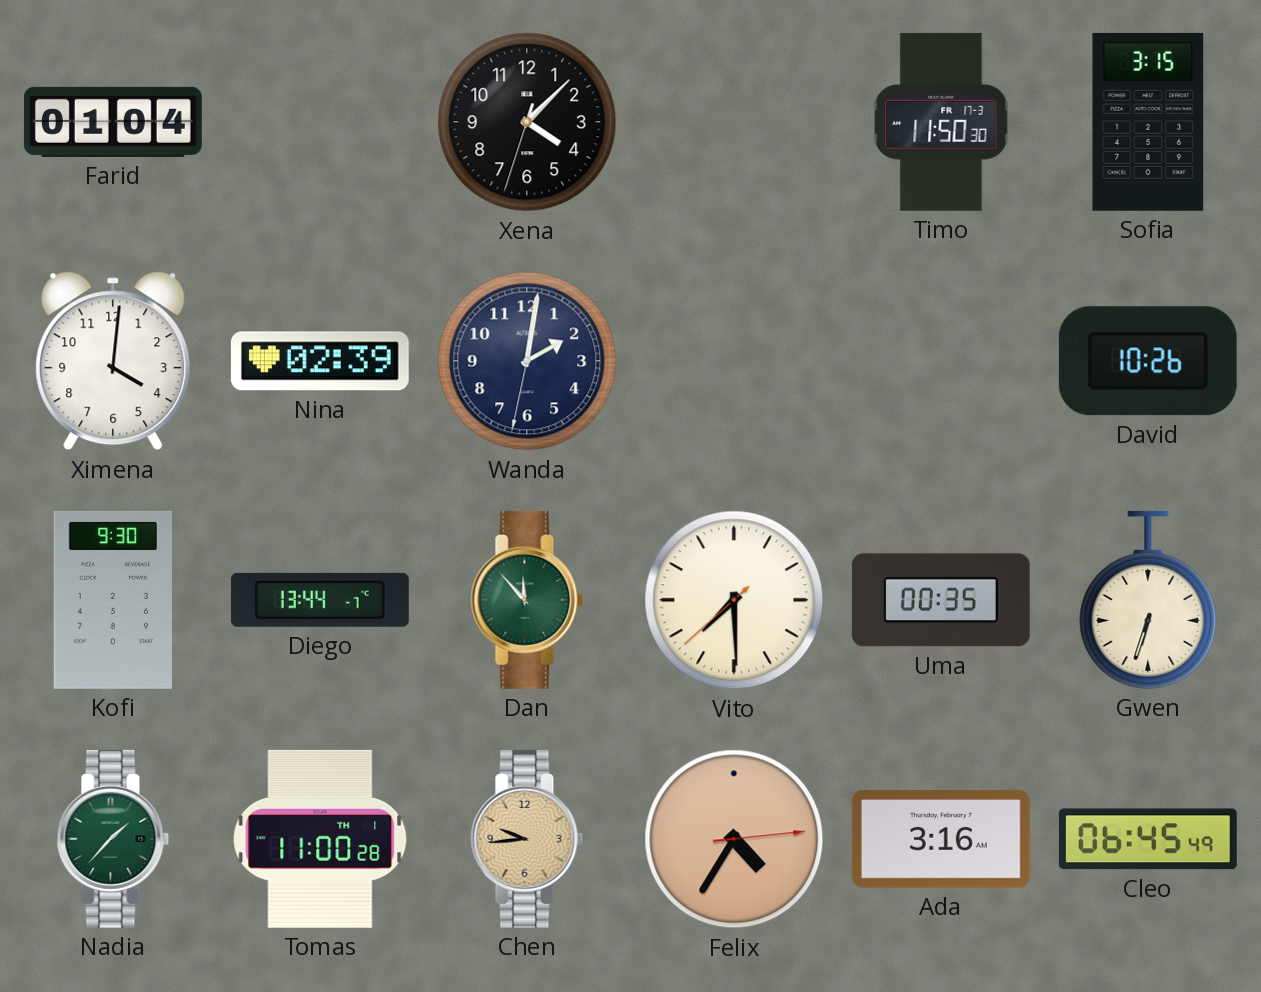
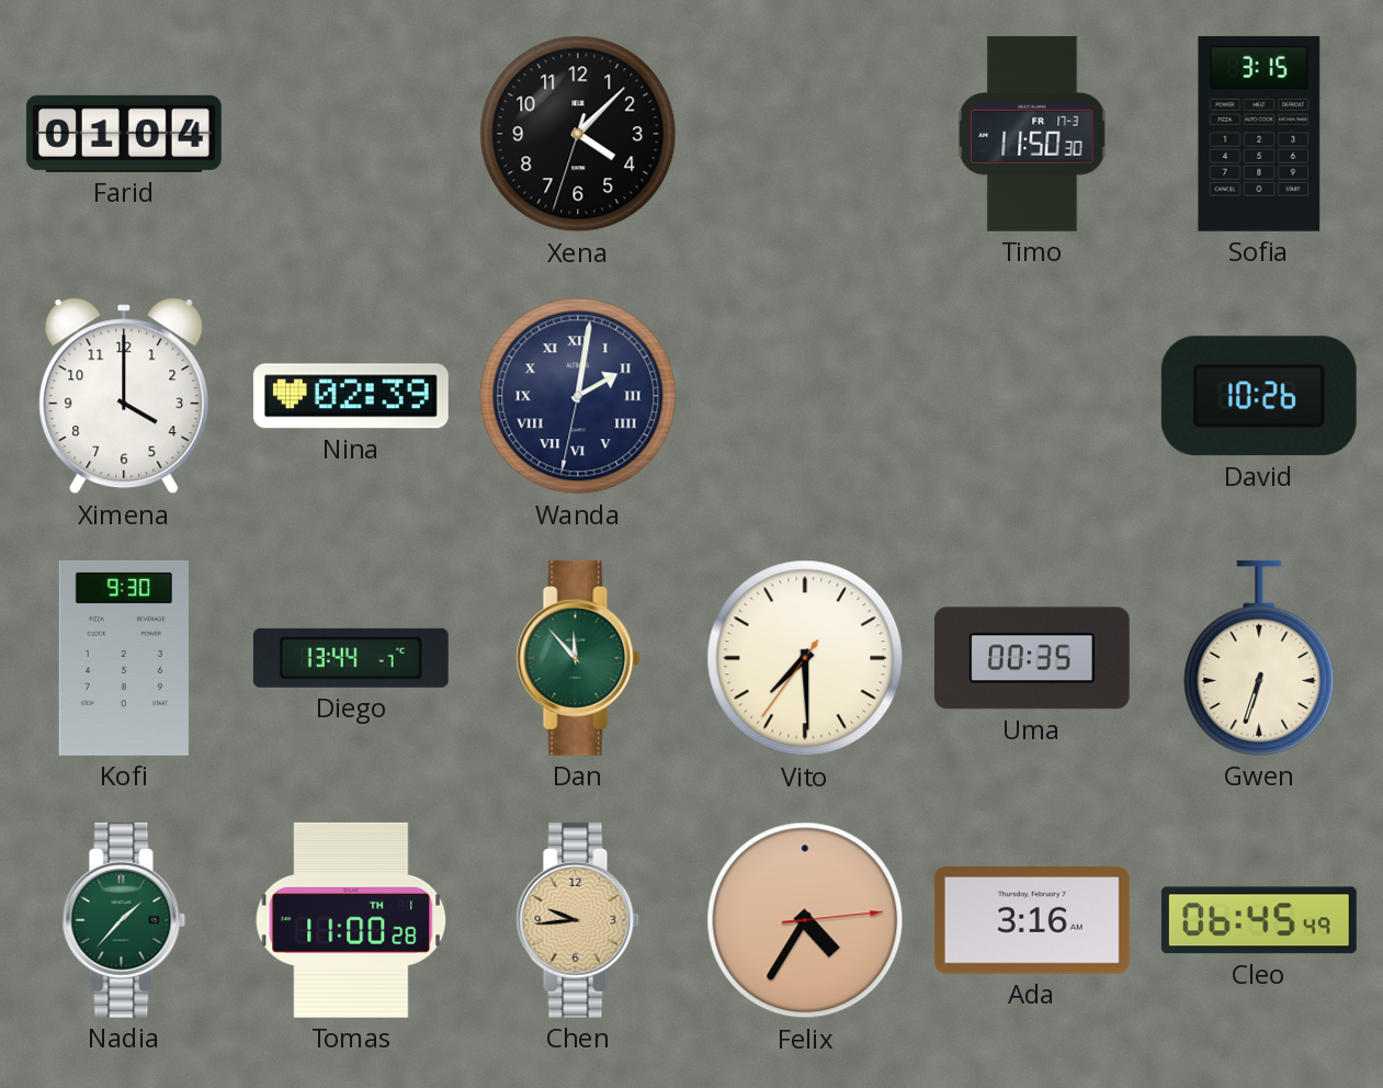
Ximena: 4:01 -> 4:00
Wanda numerals: Arabic -> Roman
Vito: 7:29:38 -> 7:29:36
